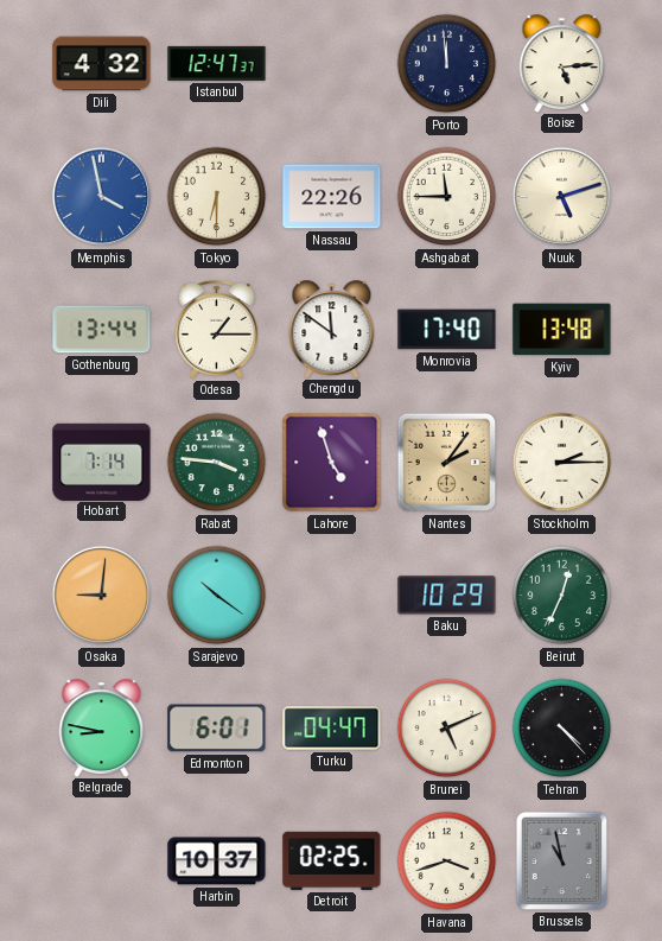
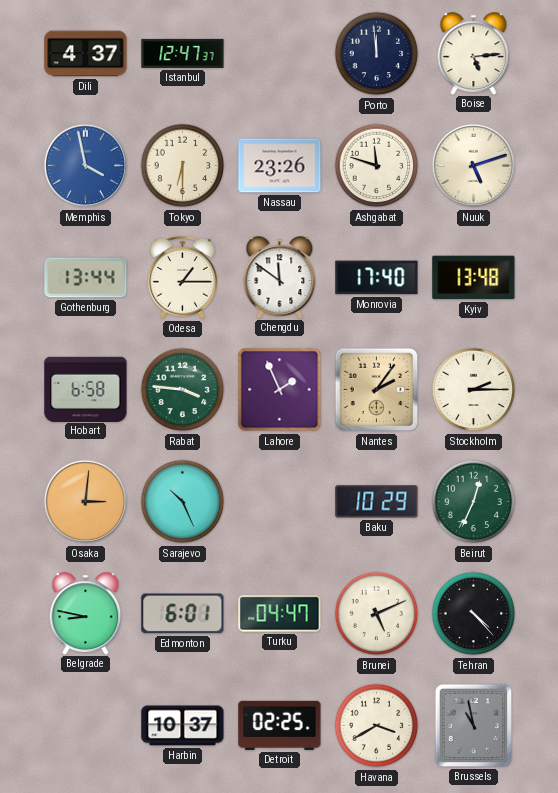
Dili: 4:32 -> 4:37
Nassau: 22:26 -> 23:26
Ashgabat: 11:45 -> 11:48
Hobart: 7:14 -> 6:58
Lahore: 4:57 -> 1:56
Osaka: 9:01 -> 3:01
Sarajevo: 10:21 -> 10:26
Havana: 3:42 -> 3:40
